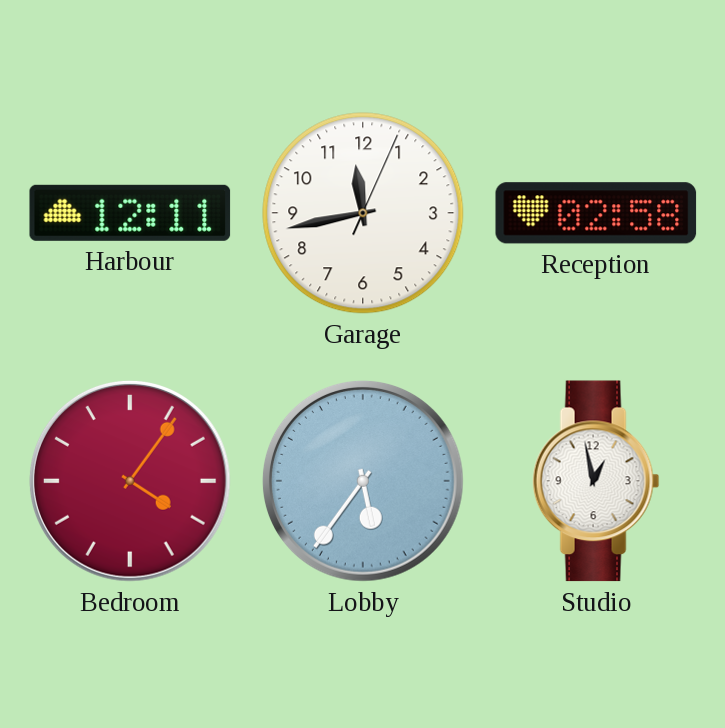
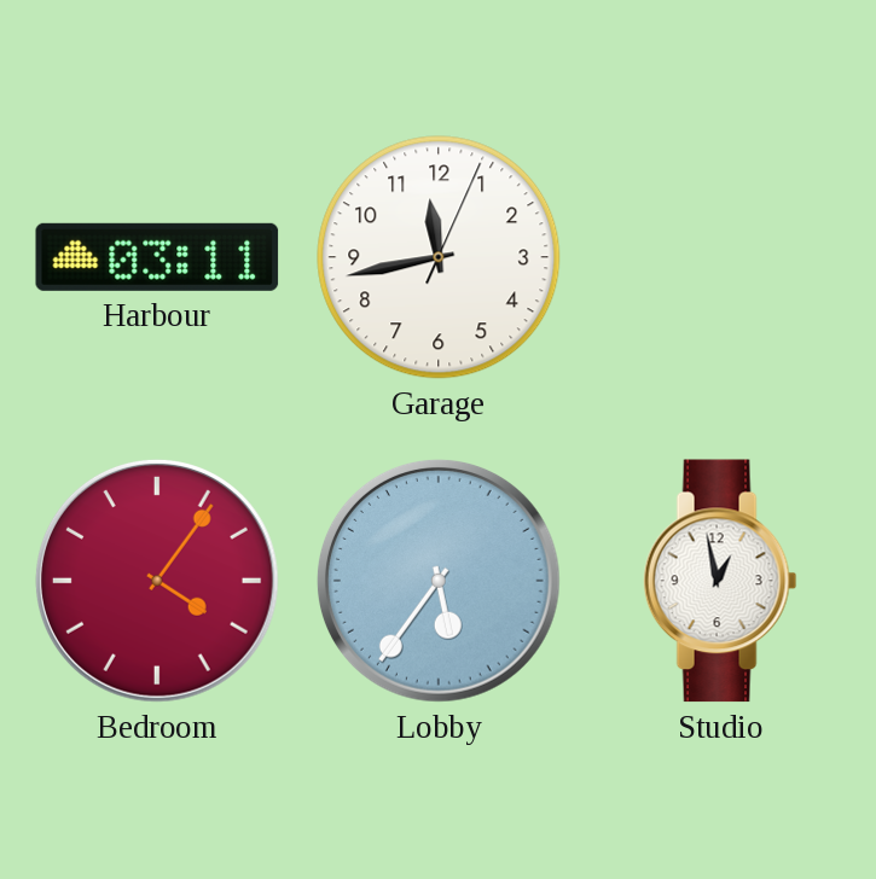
Harbour: 12:11 -> 03:11
Reception: 02:58 -> none
